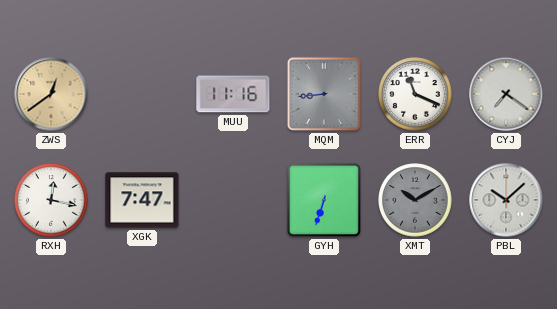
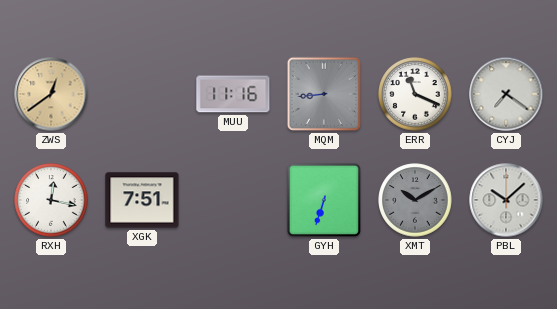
XGK: 7:47 -> 7:51
